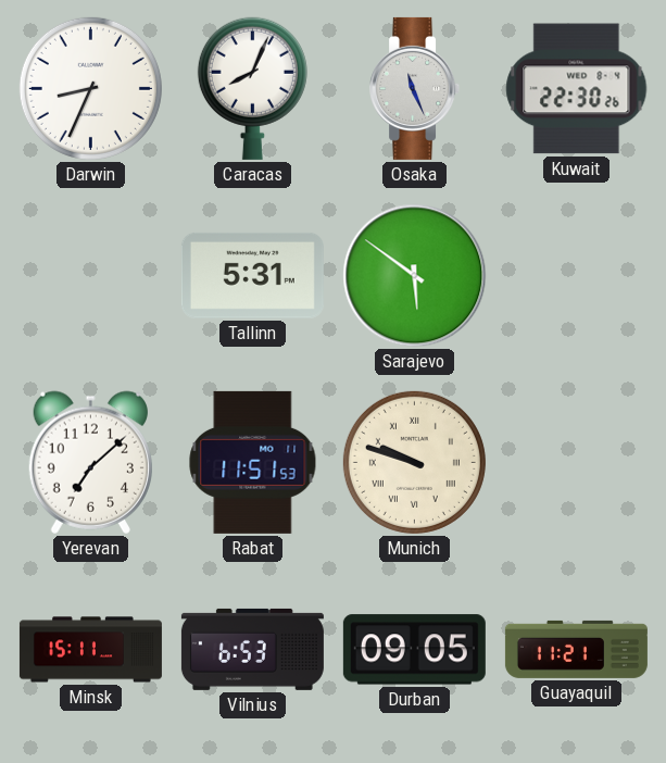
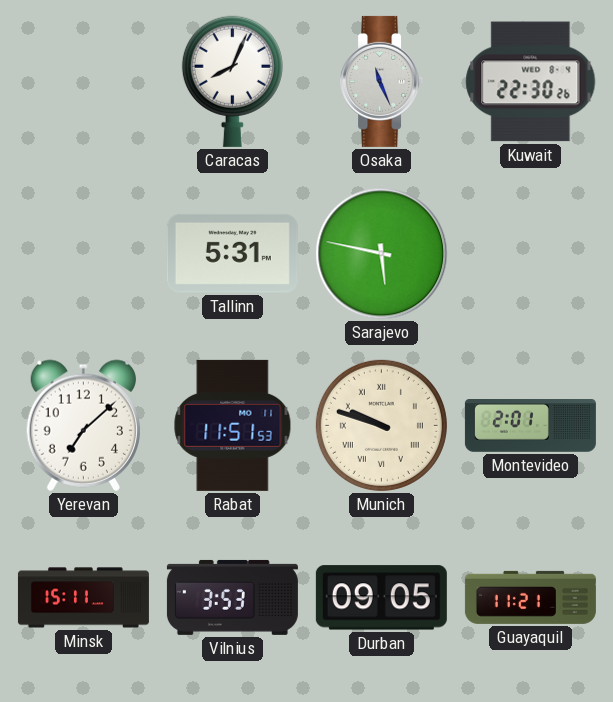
Darwin: 8:34 -> none
Sarajevo: 5:51 -> 5:47
Montevideo: none -> 2:01
Vilnius: 6:53 -> 3:53
